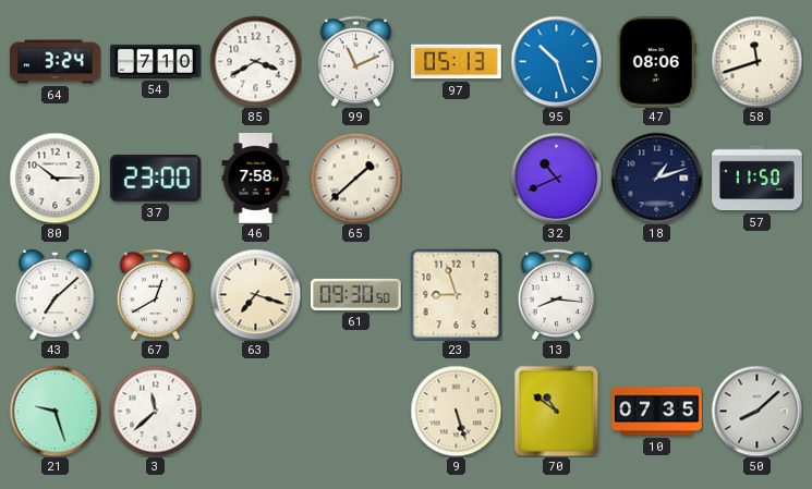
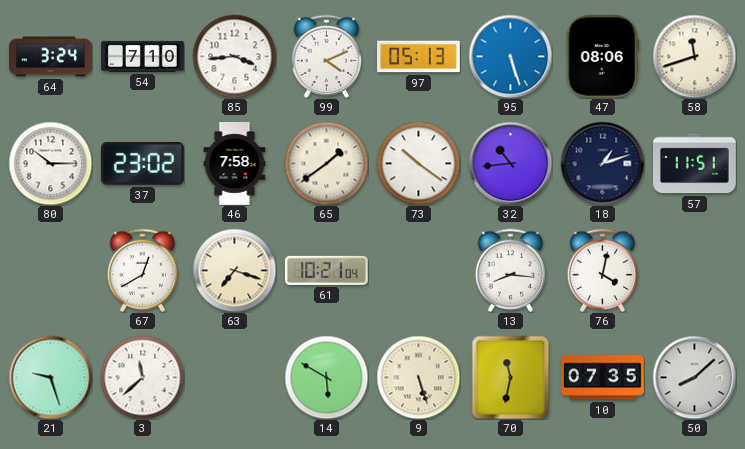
85: 3:40 -> 3:44
99: 11:11 -> 4:11
95: 10:27 -> 5:27
37: 23:00 -> 23:02
65: 1:38 -> 1:39
73: none -> 10:21
32: 10:41 -> 10:44
57: 11:50 -> 11:51
43: 7:08 -> none
61: 09:30 -> 10:21
23: 8:57 -> none
76: none -> 4:02
14: none -> 5:50
70: 10:51 -> 11:32
